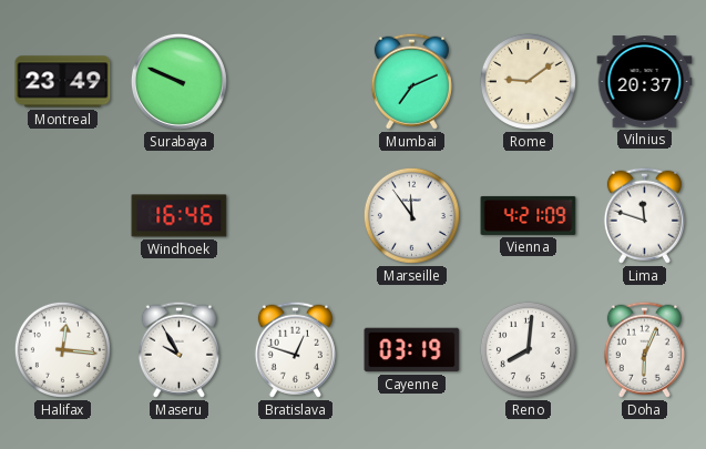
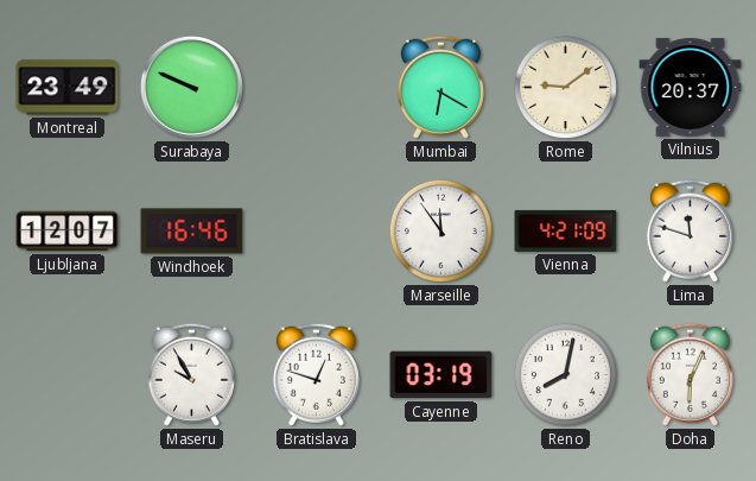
Mumbai: 7:11 -> 6:20
Ljubljana: none -> 12:07
Halifax: 12:16 -> none
Reno: 8:01 -> 8:02
